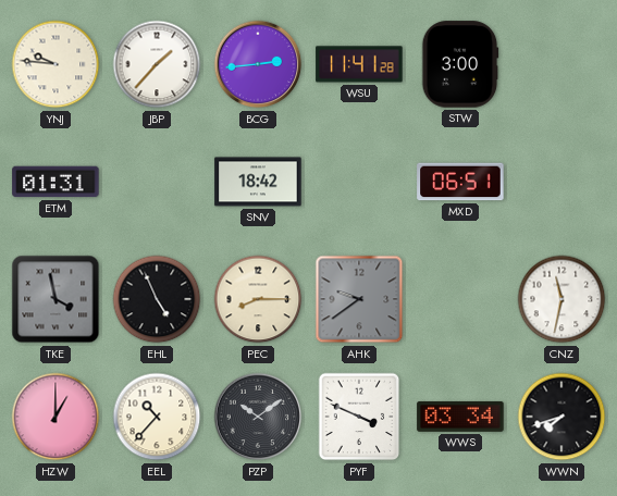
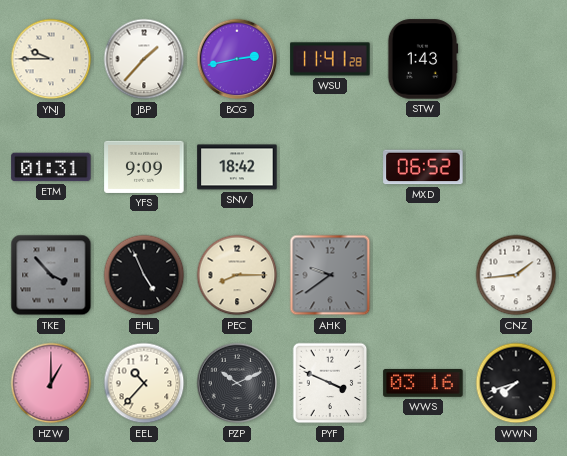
YNJ: 9:46 -> 9:45
BCG: 2:44 -> 2:43
STW: 3:00 -> 1:43
YFS: none -> 9:09
MXD: 06:51 -> 06:52
TKE: 3:58 -> 3:53
CNZ: 11:32 -> 1:44
PZP: 10:09 -> 10:11
WWS: 03:34 -> 03:16
